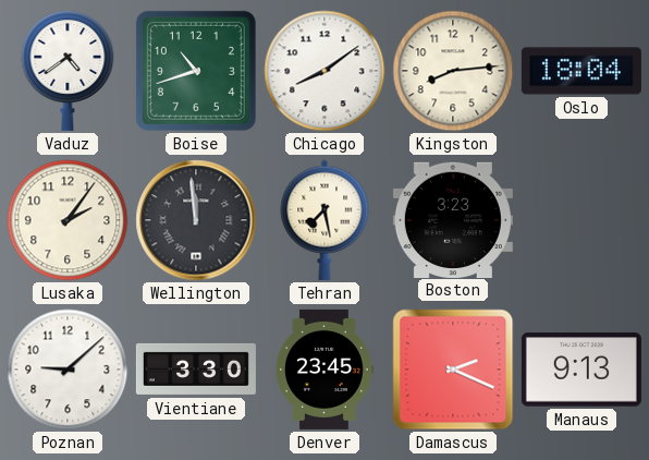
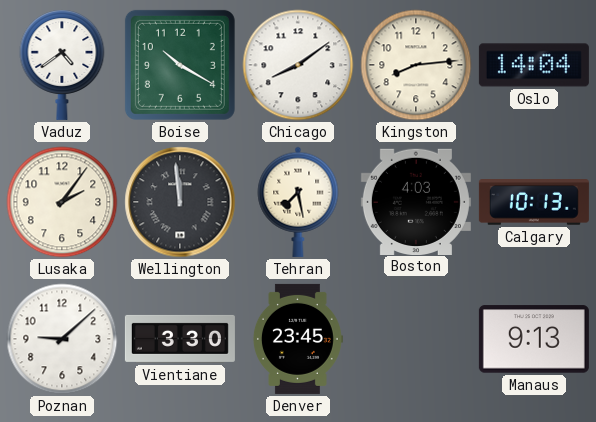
Boise: 10:42 -> 10:20
Oslo: 18:04 -> 14:04
Boston: 3:23 -> 4:03
Calgary: none -> 10:13
Damascus: 2:19 -> none
